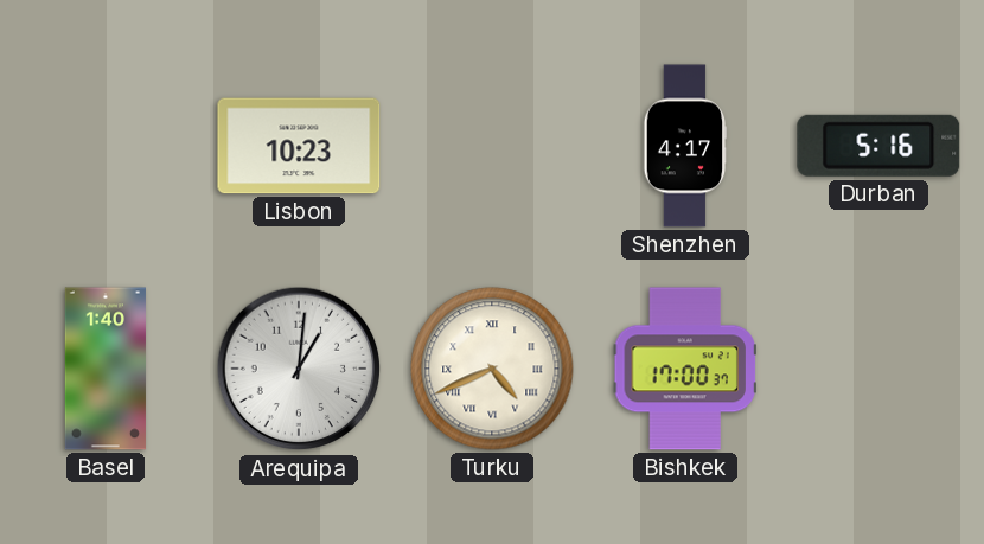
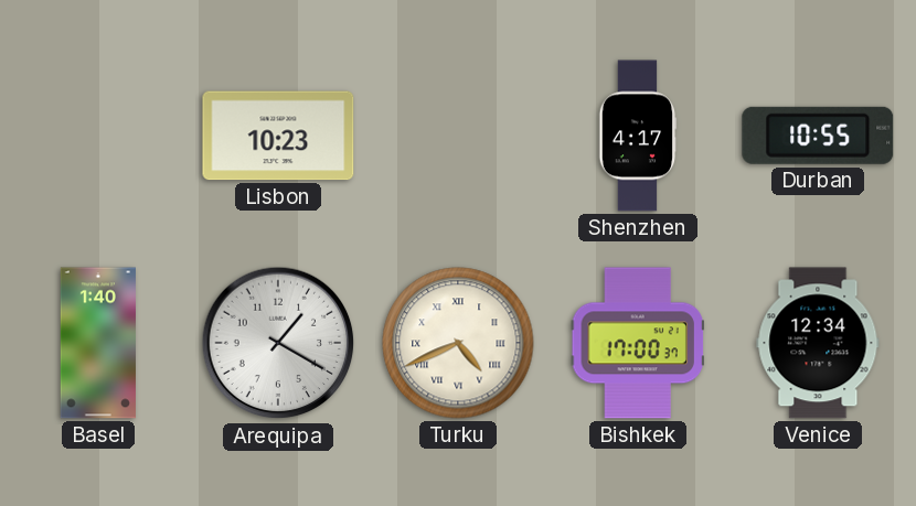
Durban: 5:16 -> 10:55
Arequipa: 1:01 -> 1:20
Venice: none -> 12:34
